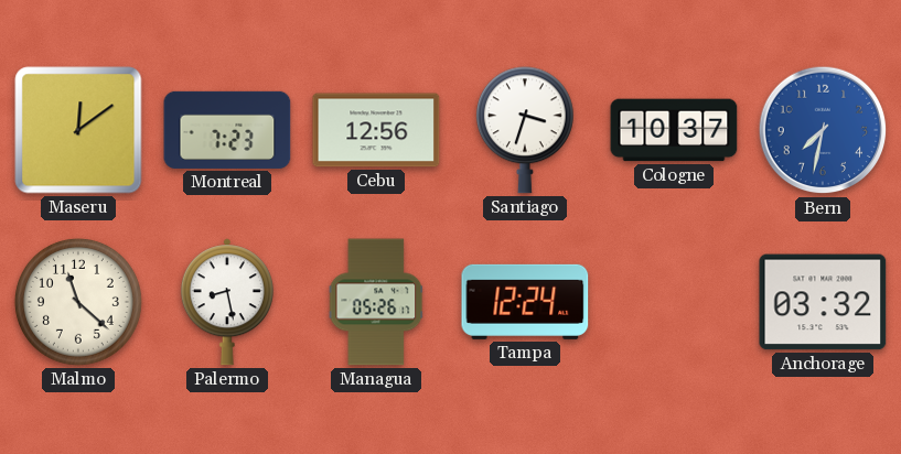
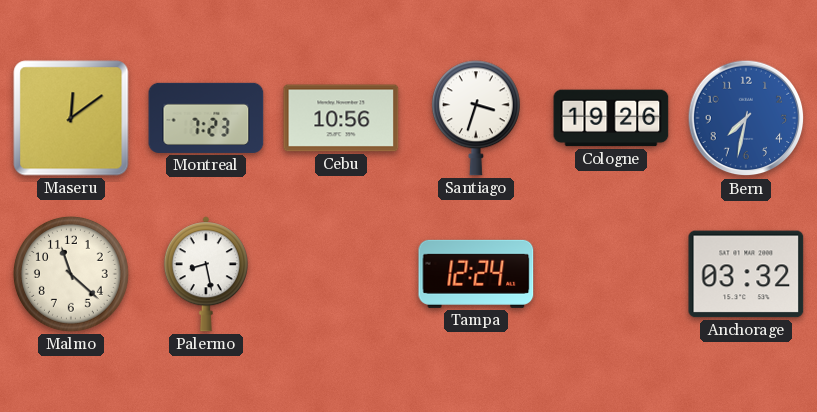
Cebu: 12:56 -> 10:56
Cologne: 10:37 -> 19:26
Managua: 05:26 -> none
